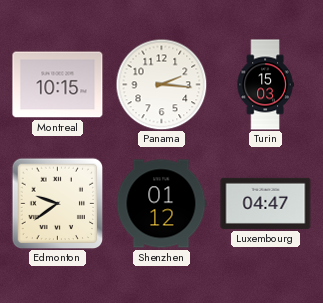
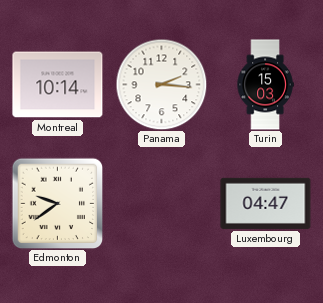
Montreal: 10:15 -> 10:14
Shenzhen: 01:12 -> none
